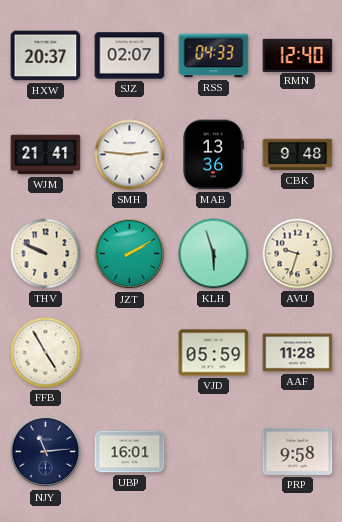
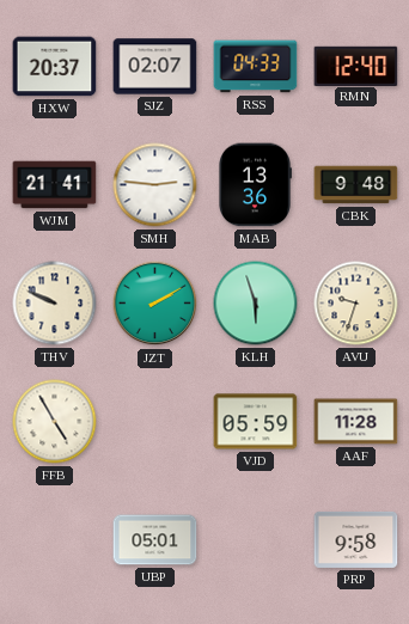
NJY: 11:14 -> none
UBP: 16:01 -> 05:01
